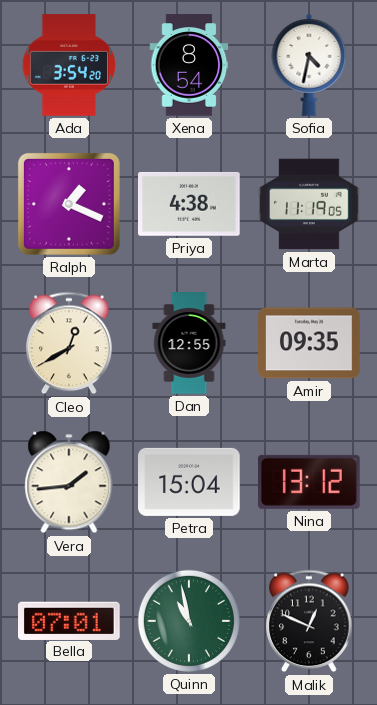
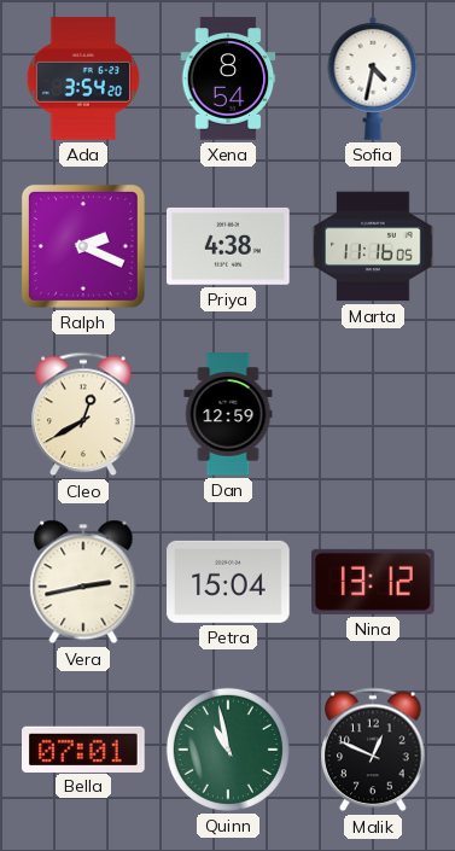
Ralph: 1:19 -> 2:19
Marta: 11:19 -> 11:16
Dan: 12:55 -> 12:59
Amir: 09:35 -> none
Vera: 1:44 -> 2:43
